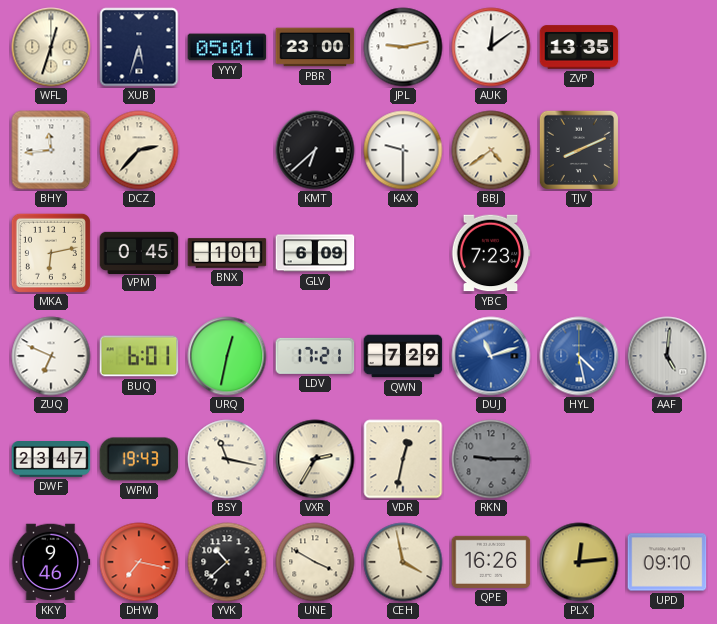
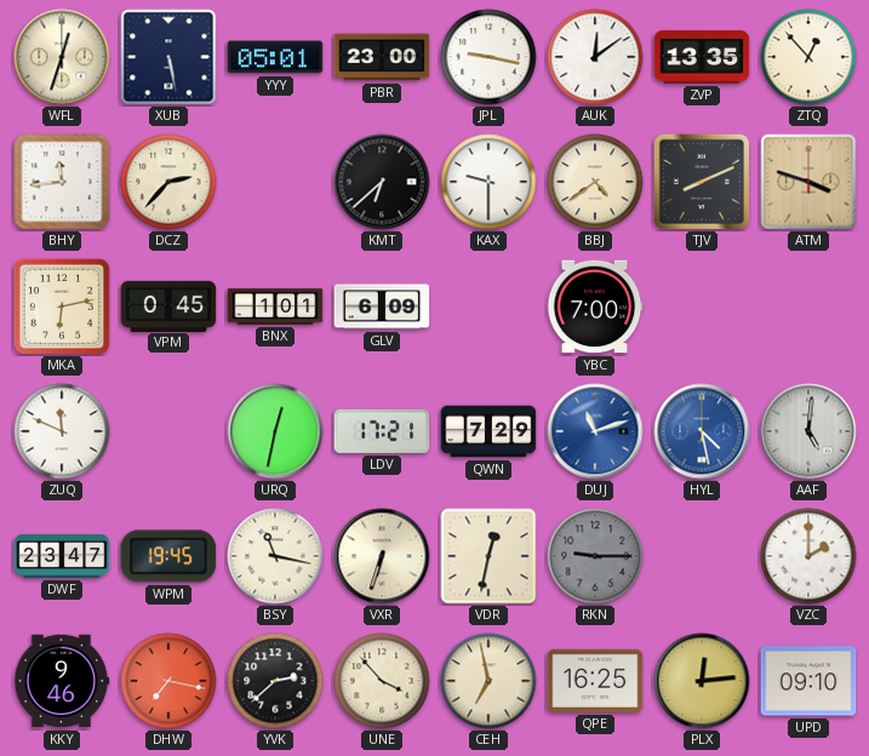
XUB: 5:33 -> 5:28
JPL: 9:13 -> 9:17
ZTQ: none -> 12:53
ATM: none -> 3:48
YBC: 7:23 -> 7:00
ZUQ: 6:49 -> 11:49
BUQ: 6:01 -> none
WPM: 19:43 -> 19:45
VXR: 2:35 -> 6:33
VZC: none -> 2:00
YVK: 10:38 -> 2:38
UNE: 3:50 -> 3:53
CEH: 3:58 -> 6:58
QPE: 16:26 -> 16:25
